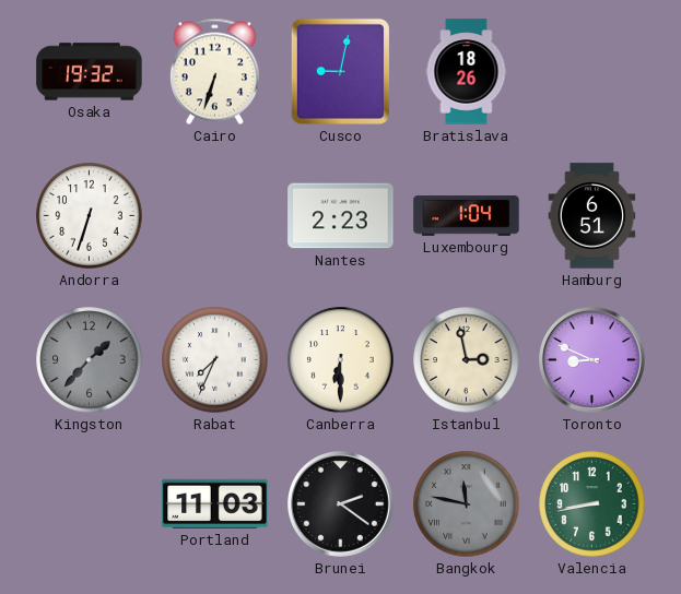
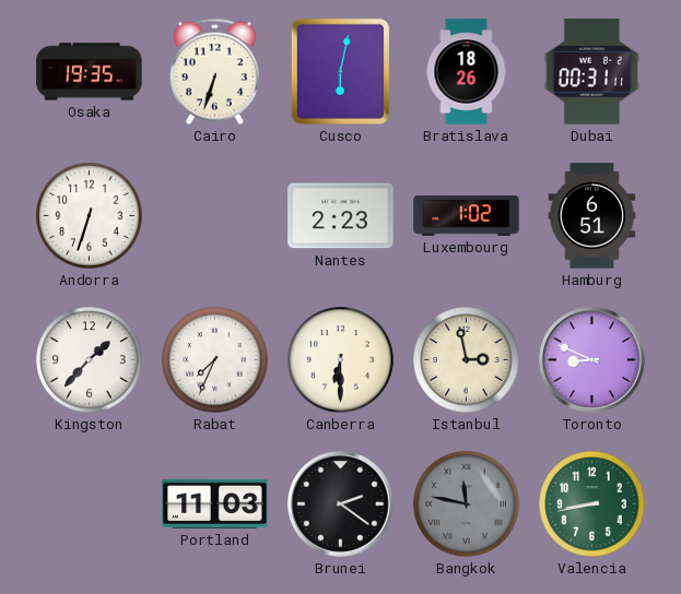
Osaka: 19:32 -> 19:35
Cusco: 9:02 -> 6:02
Dubai: none -> 00:31
Luxembourg: 1:04 -> 1:02
Kingston dial: grey -> white
